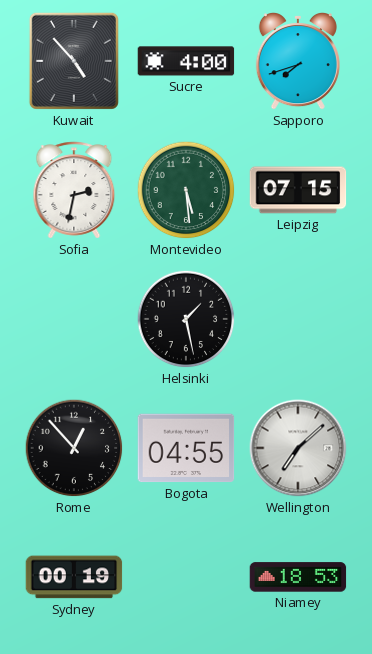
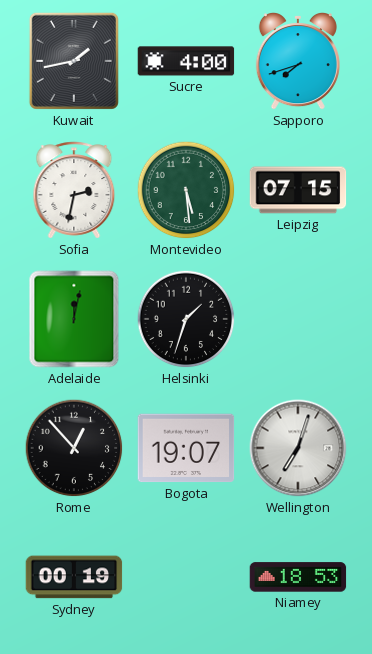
Kuwait: 4:53 -> 1:43
Adelaide: none -> 12:02
Helsinki: 1:28 -> 1:33
Bogota: 04:55 -> 19:07
Wellington: 7:08 -> 7:03
